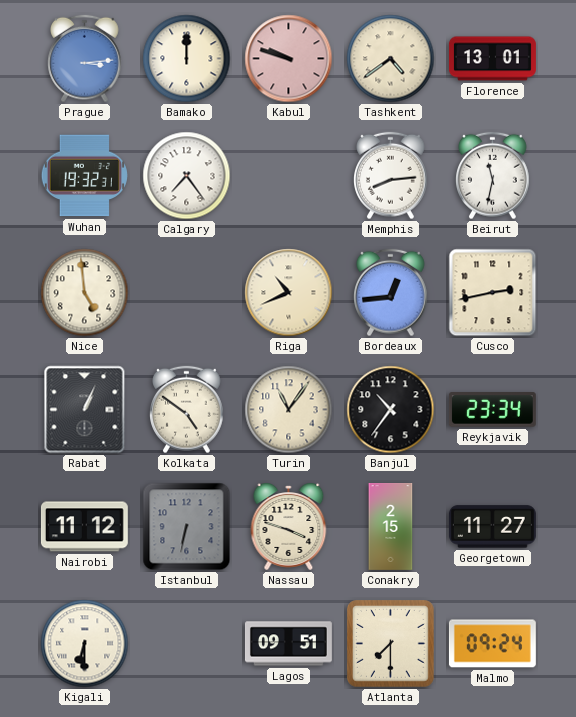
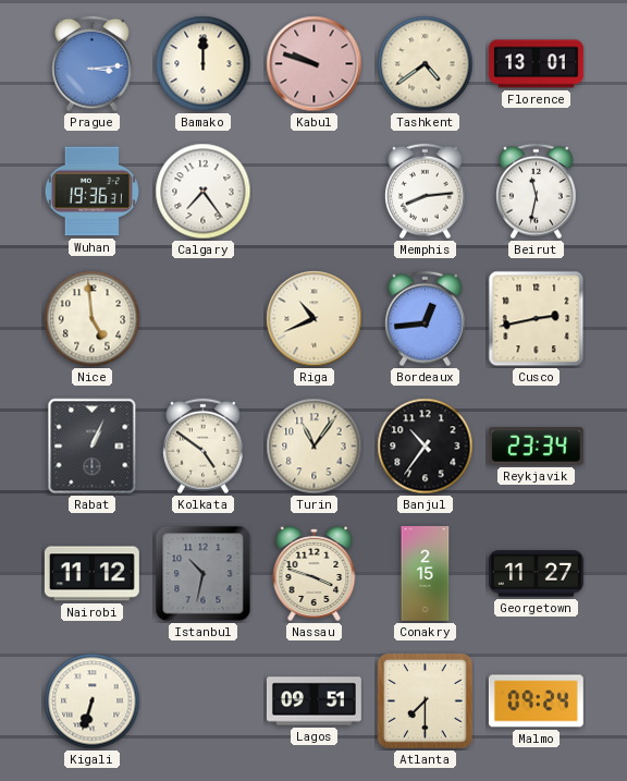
Wuhan: 19:32 -> 19:36
Istanbul: 6:32 -> 10:32
Kigali: 6:30 -> 6:33
